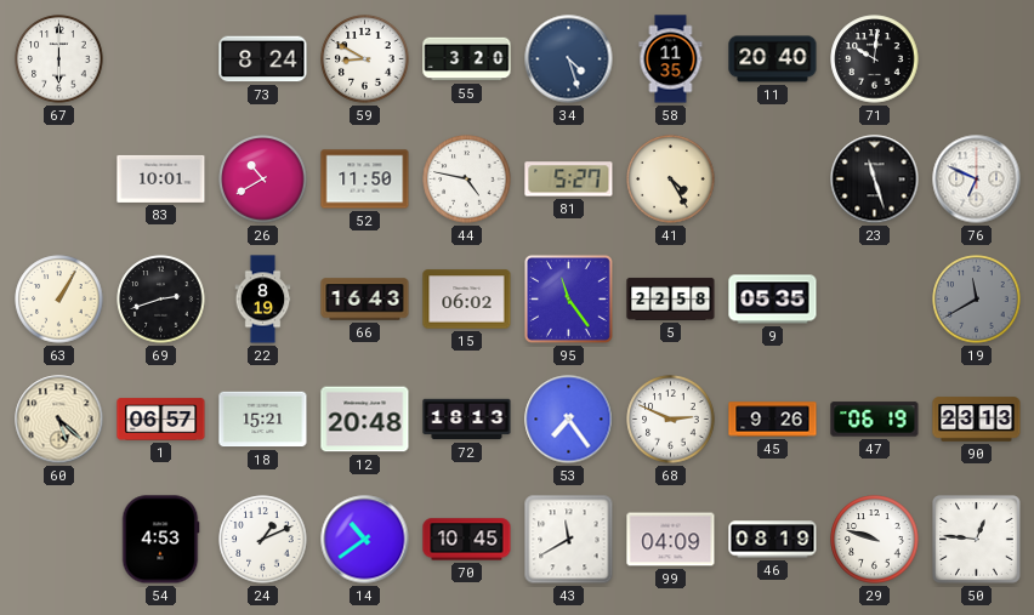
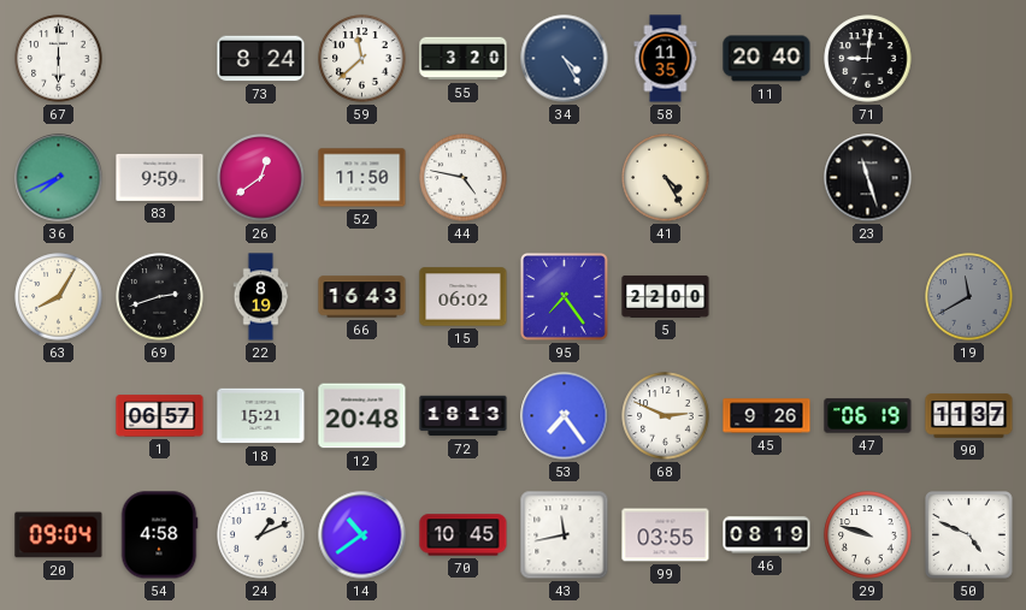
59: 8:50 -> 11:38
34: 4:27 -> 4:25
71: 10:01 -> 9:01
36: none -> 7:41
83: 10:01 -> 9:59
26: 10:40 -> 12:39
81: 5:27 -> none
76: 6:49 -> none
63: 1:05 -> 8:05
95: 11:24 -> 7:24
5: 22:58 -> 22:00
9: 05:35 -> none
60: 5:22 -> none
90: 23:13 -> 11:37
20: none -> 09:04
54: 4:53 -> 4:58
43: 11:40 -> 11:43
99: 04:09 -> 03:55
50: 12:46 -> 4:49
